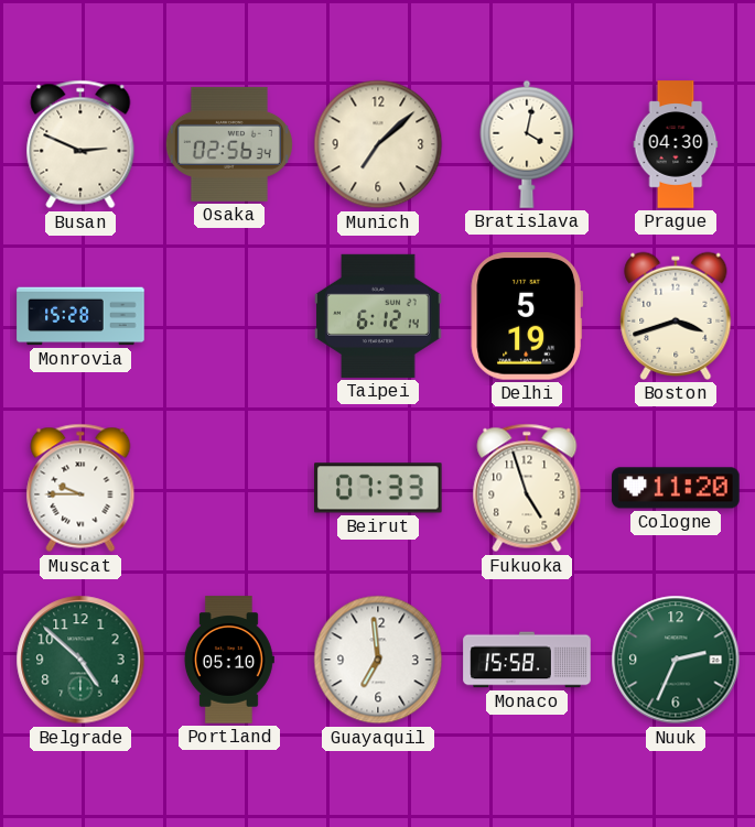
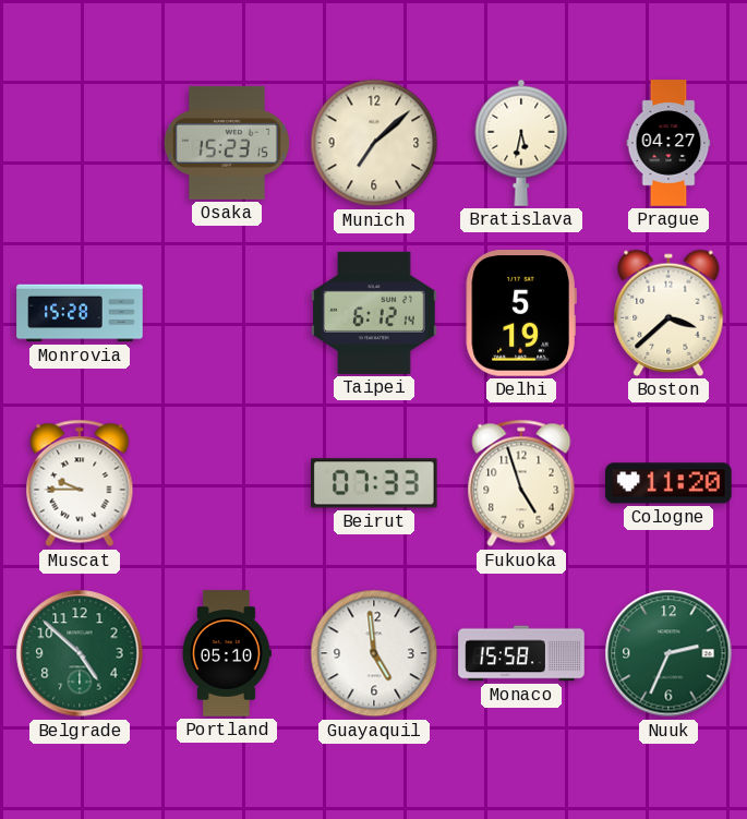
Busan: 2:49 -> none
Osaka: 02:56 -> 15:23
Bratislava: 4:02 -> 5:32
Prague: 04:30 -> 04:27
Boston: 3:42 -> 3:38
Guayaquil: 6:59 -> 4:59
